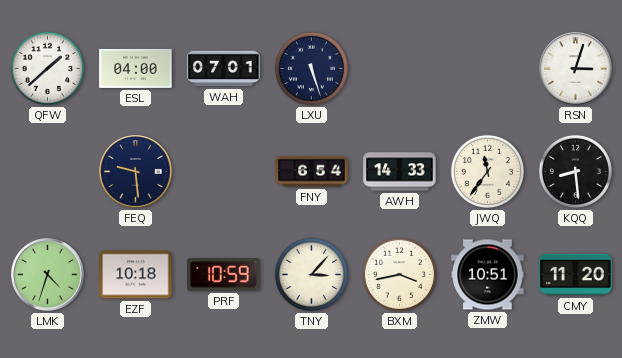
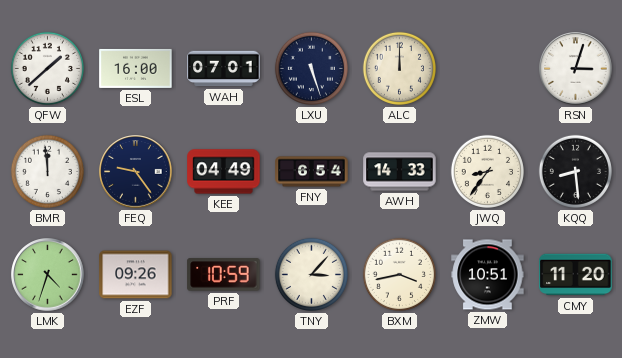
ESL: 04:00 -> 16:00
ALC: none -> 12:00
BMR: none -> 11:59
FEQ: 9:29 -> 9:24
KEE: none -> 04:49
JWQ: 11:36 -> 8:36
EZF: 10:18 -> 09:26
